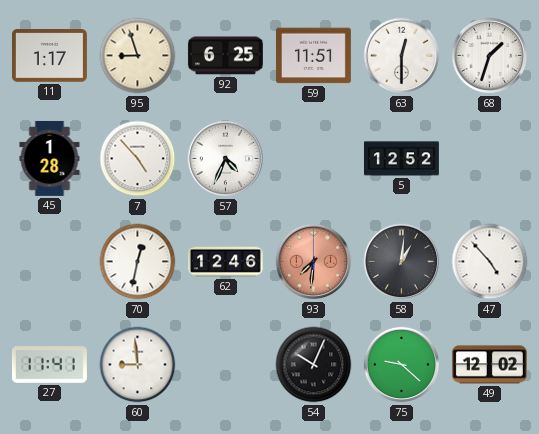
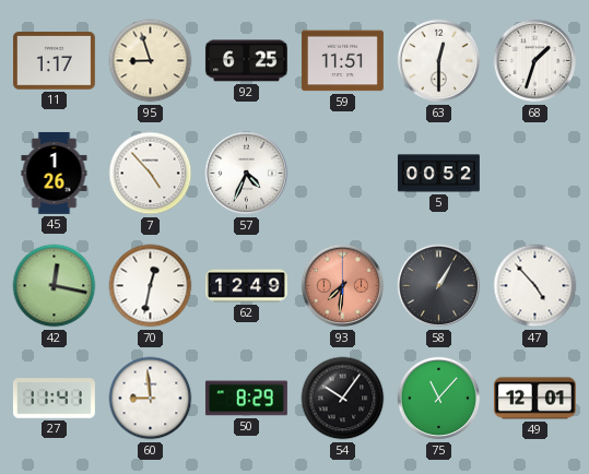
45: 1:28 -> 1:26
5: 12:52 -> 00:52
42: none -> 12:17
62: 12:46 -> 12:49
58: 1:01 -> 1:05
50: none -> 8:29
54: 10:04 -> 10:06
75: 9:22 -> 11:07
49: 12:02 -> 12:01
